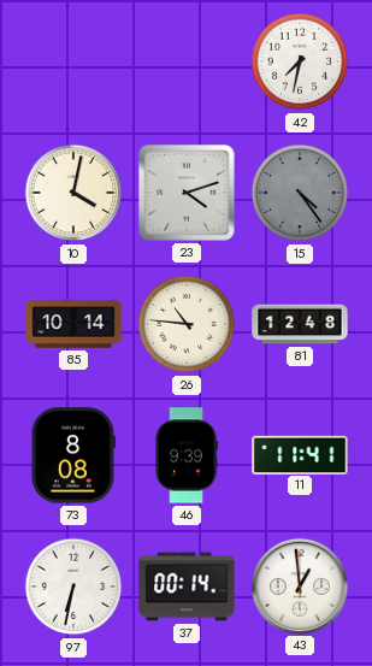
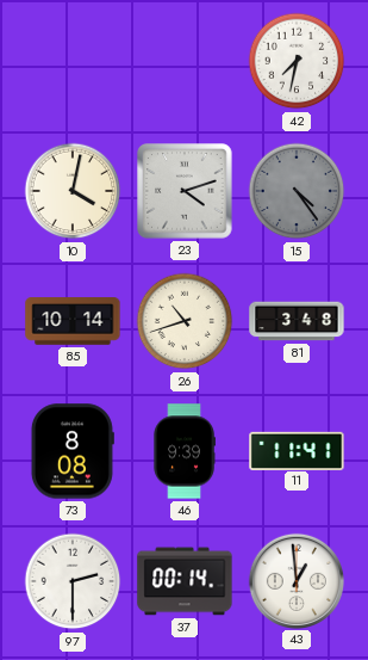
26: 10:46 -> 10:42
81: 12:48 -> 3:48
97: 6:32 -> 2:30
